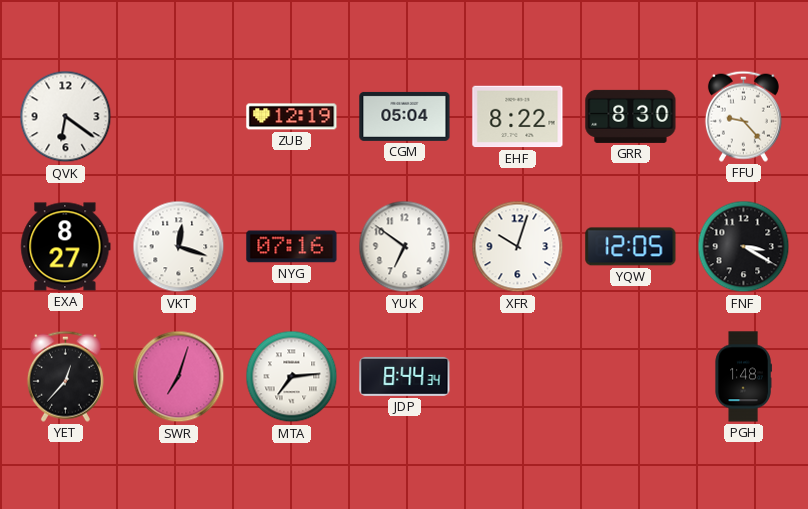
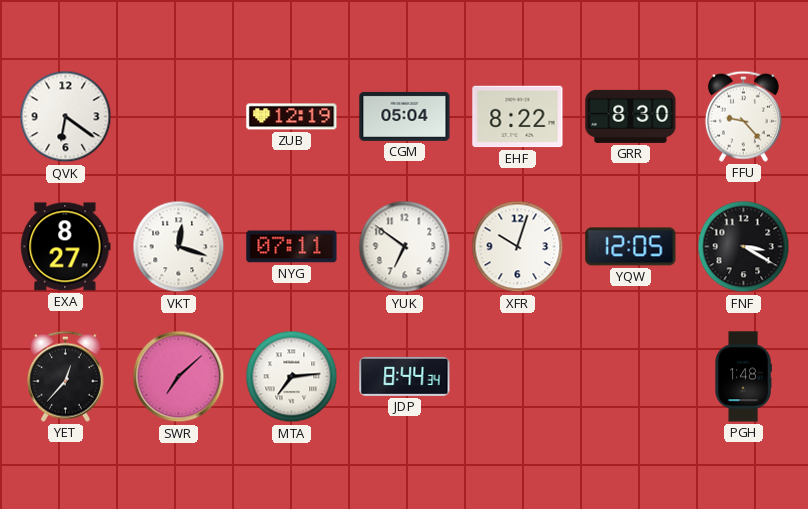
NYG: 07:16 -> 07:11
SWR: 7:03 -> 7:08
